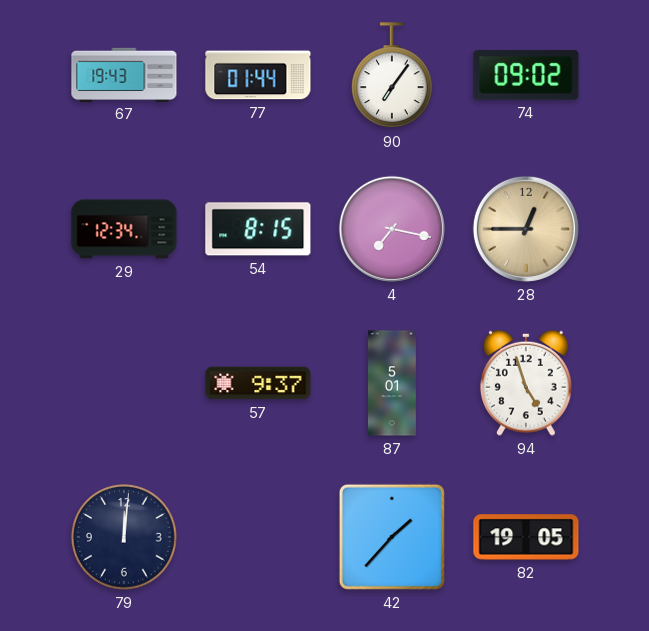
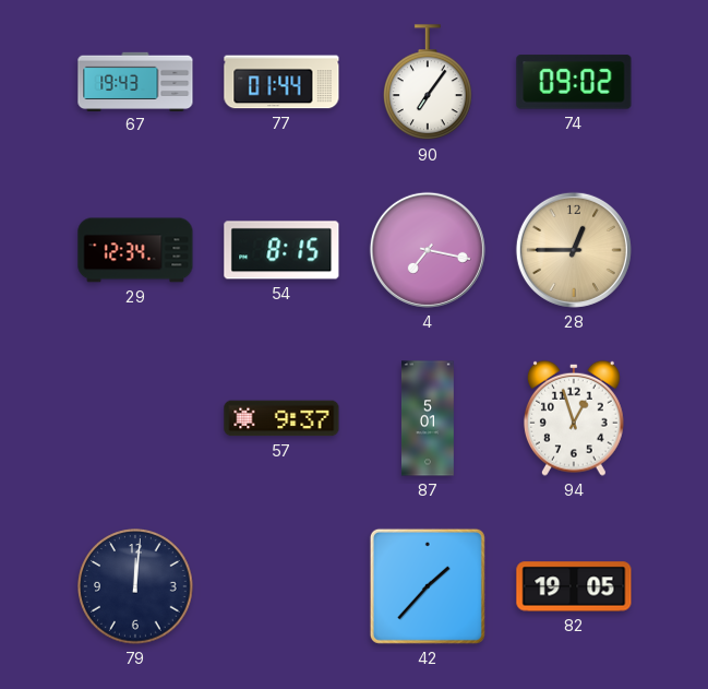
94: 4:57 -> 12:57
